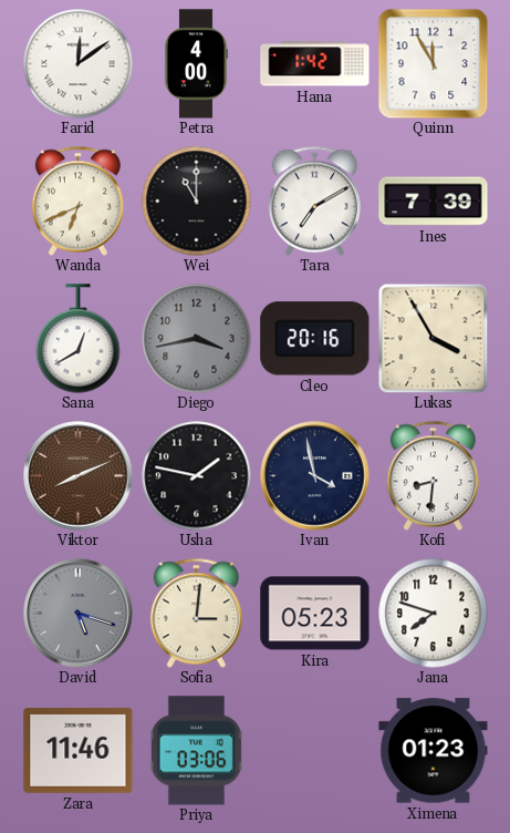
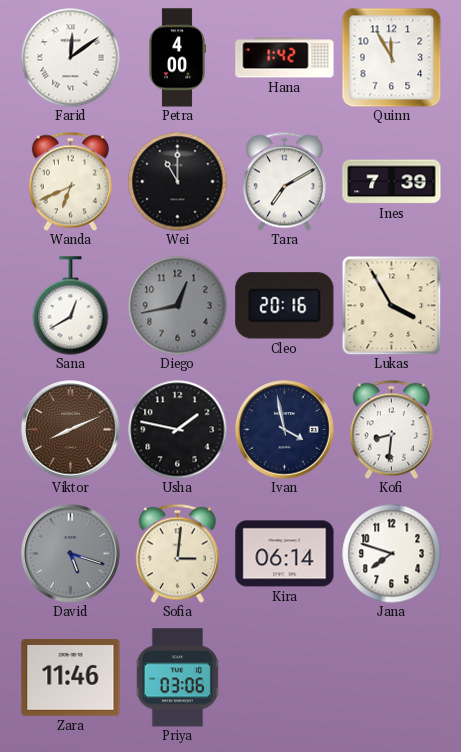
Diego: 3:43 -> 12:43
Kira: 05:23 -> 06:14
Ximena: 01:23 -> none
